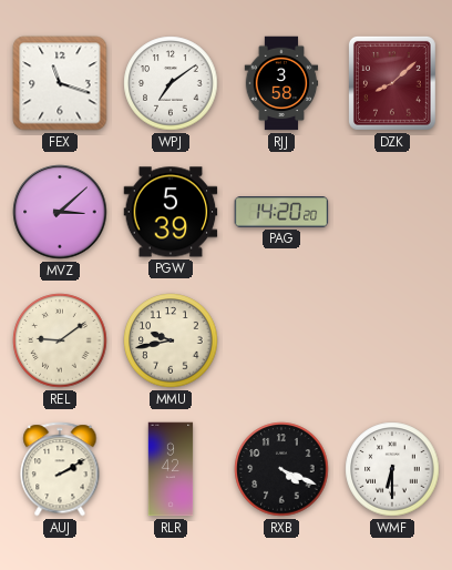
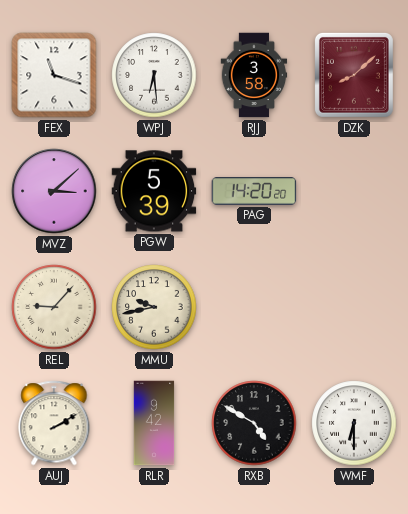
WPJ: 7:09 -> 6:29
REL: 9:09 -> 9:07
RXB: 4:19 -> 4:50
